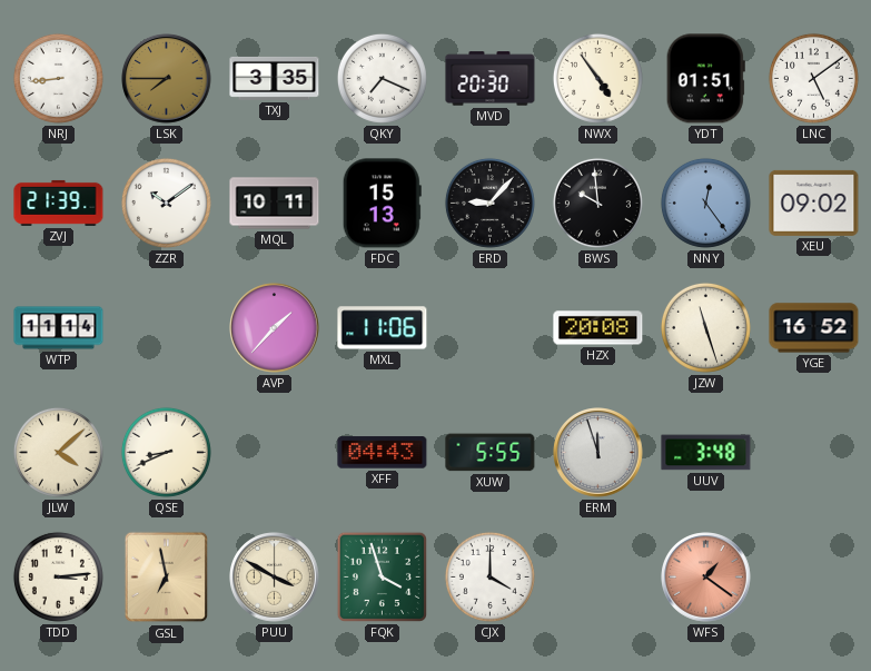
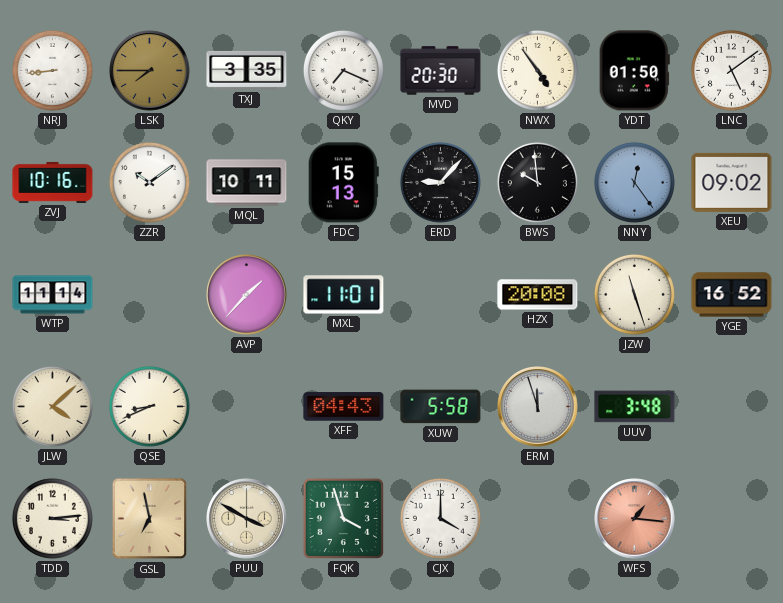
YDT: 01:51 -> 01:50
ZVJ: 21:39 -> 10:16
MXL: 11:06 -> 11:01
XUW: 5:55 -> 5:58
WFS: 1:21 -> 1:16
